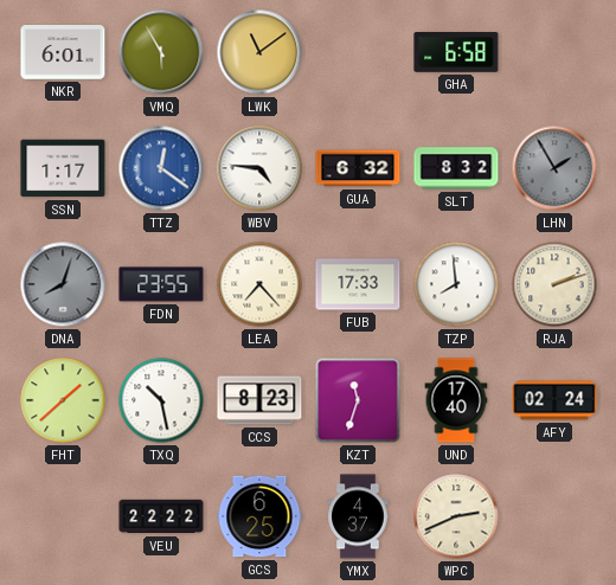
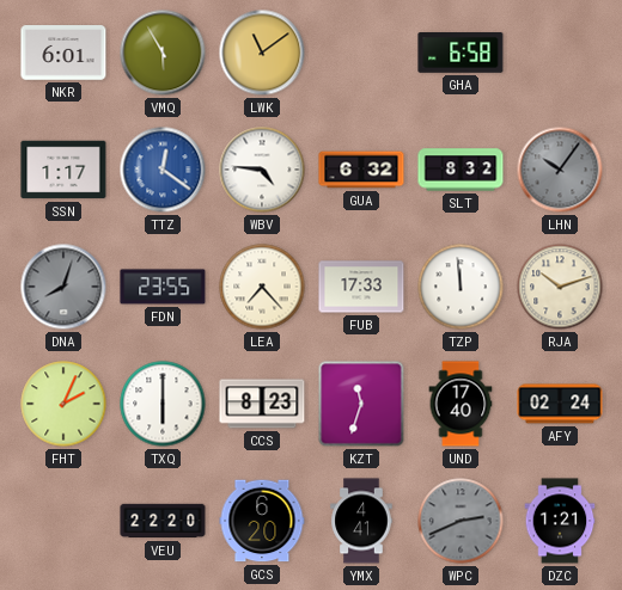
LHN: 1:55 -> 10:06
TZP: 7:59 -> 11:59
RJA: 2:12 -> 10:12
FHT: 1:38 -> 2:04
TXQ: 10:28 -> 6:00
VEU: 22:22 -> 22:20
GCS: 6:25 -> 6:20
YMX: 4:37 -> 4:41
WPC dial: cream -> grey
DZC: none -> 1:21
